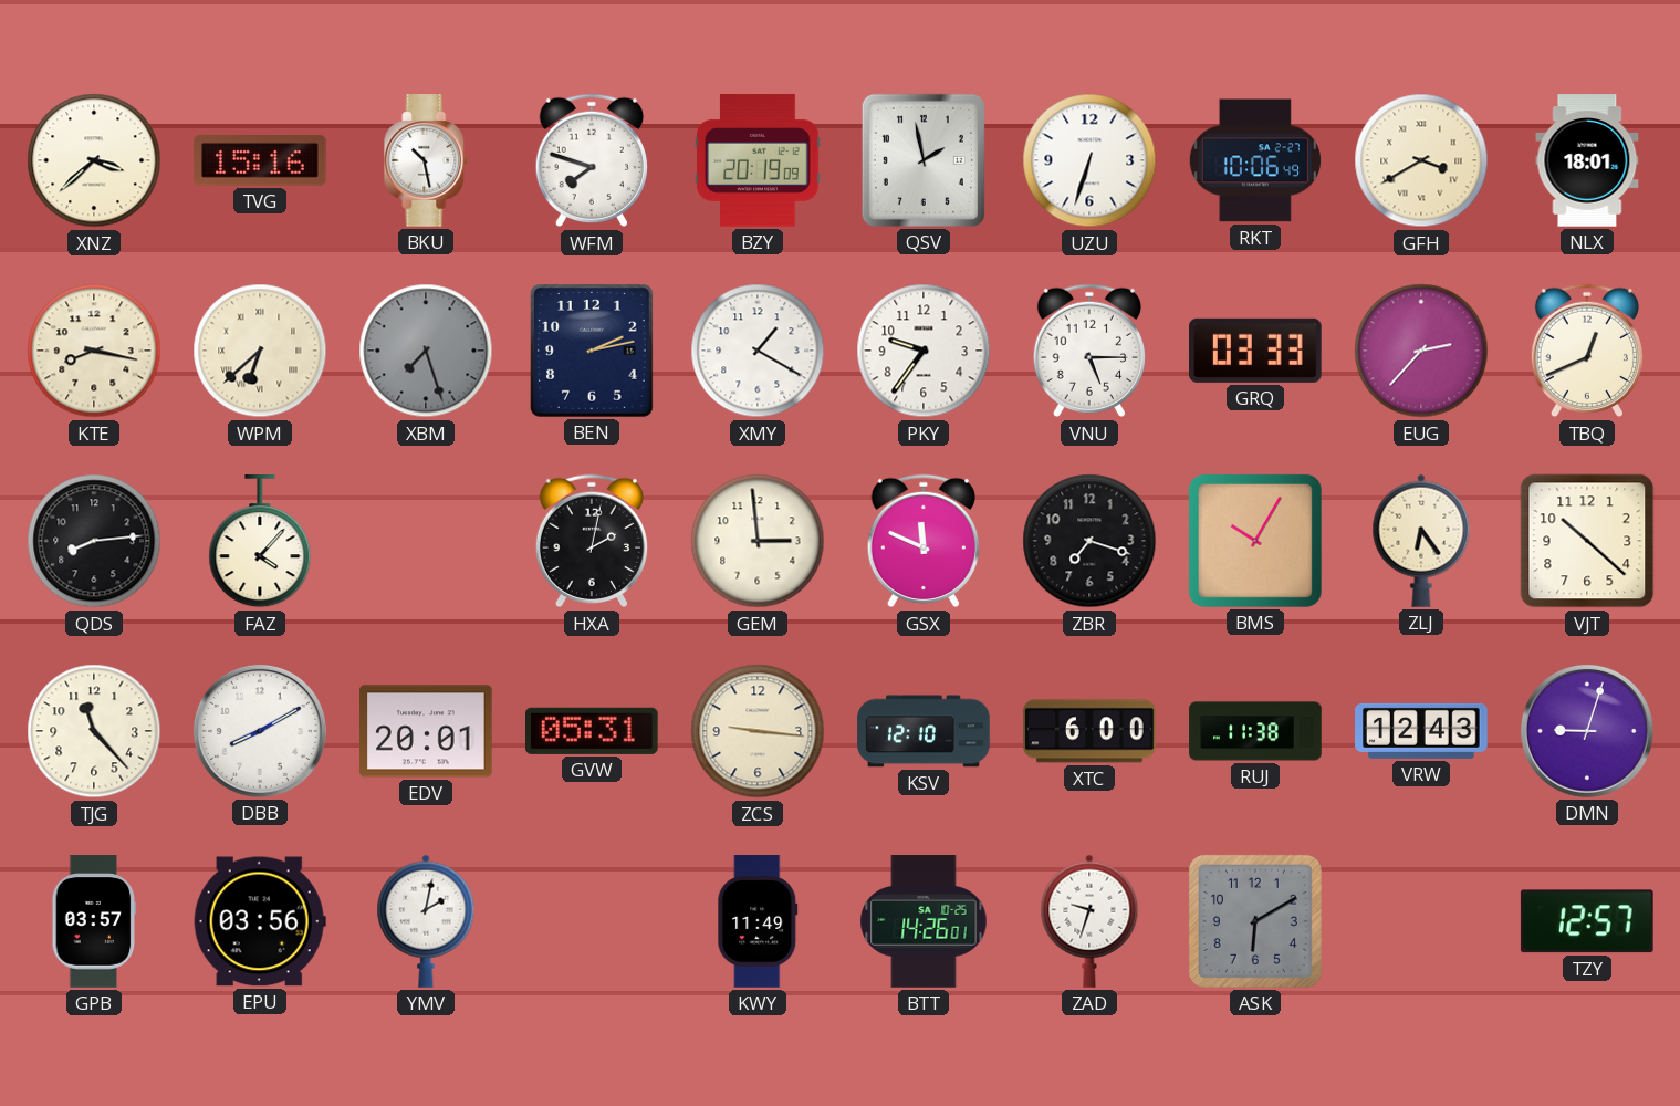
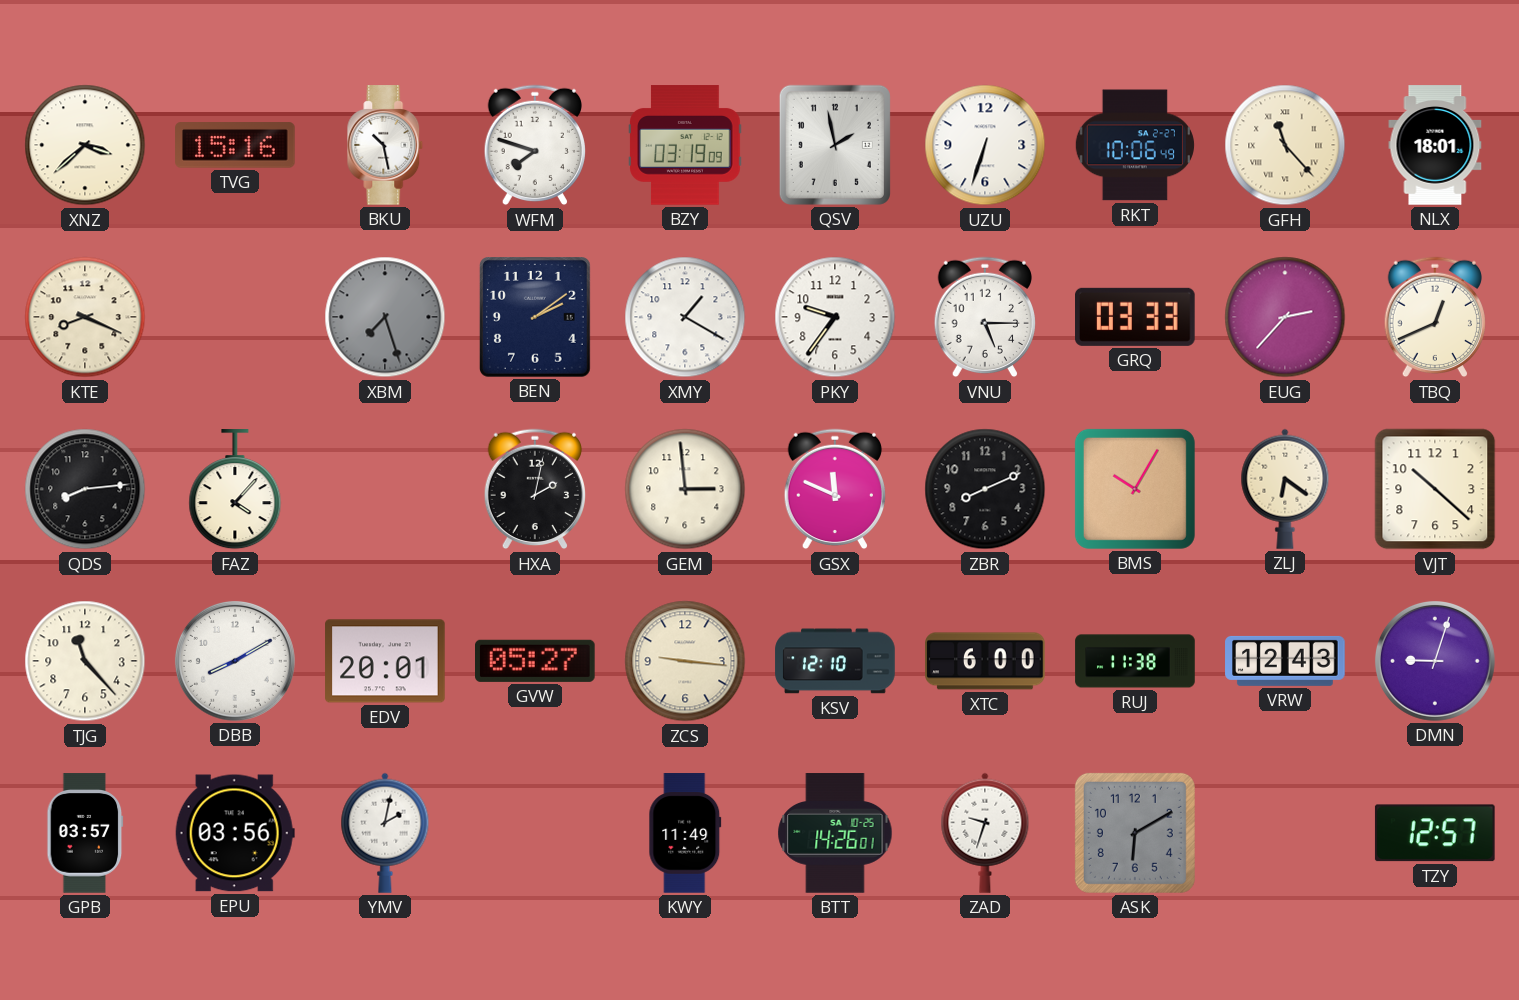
BZY: 20:19 -> 03:19
GFH: 3:40 -> 11:23
KTE: 8:17 -> 8:19
WPM: 6:38 -> none
BEN: 2:13 -> 2:09
ZBR: 7:18 -> 8:11
ZLJ: 6:24 -> 6:21
GVW: 05:31 -> 05:27
